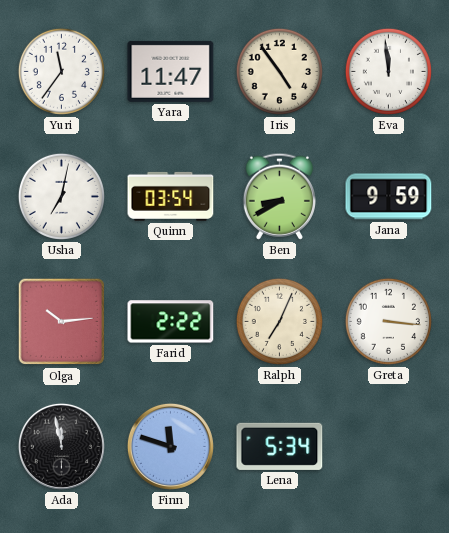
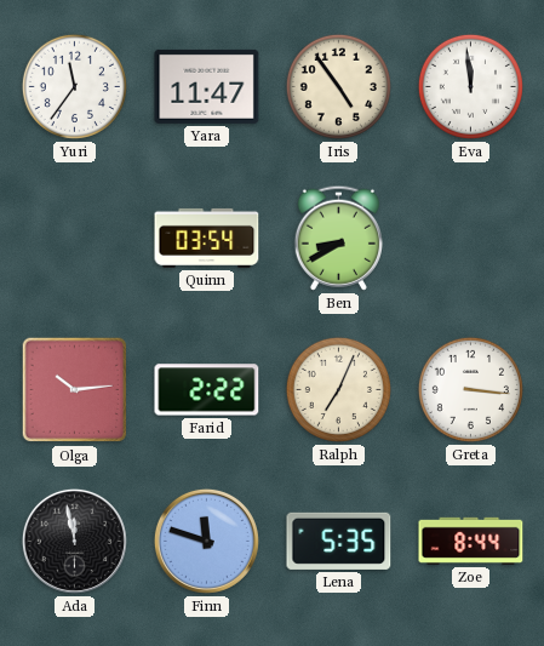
Usha: 7:02 -> none
Jana: 9:59 -> none
Lena: 5:34 -> 5:35
Zoe: none -> 8:44
